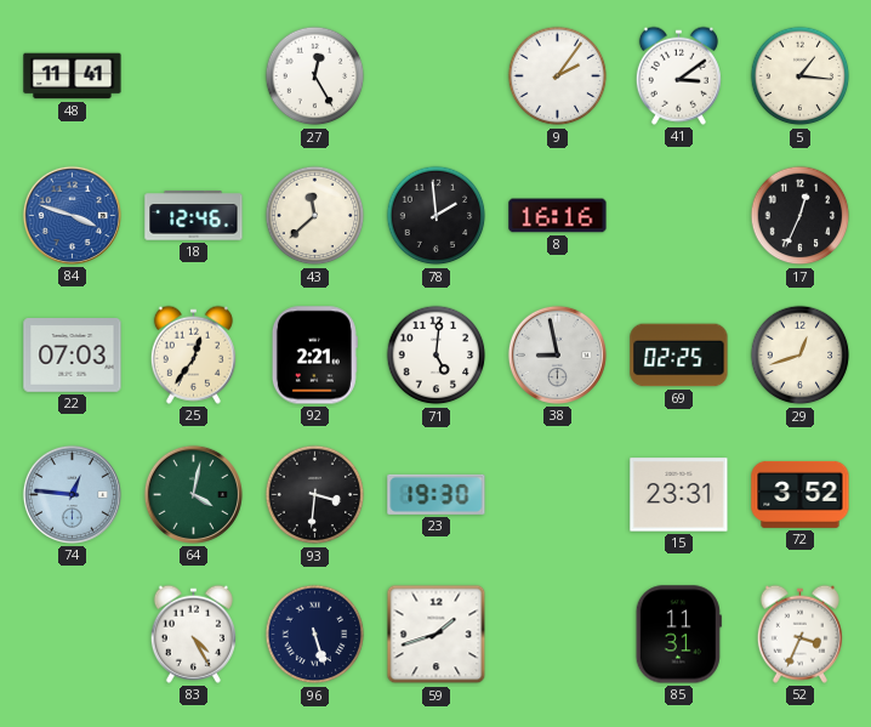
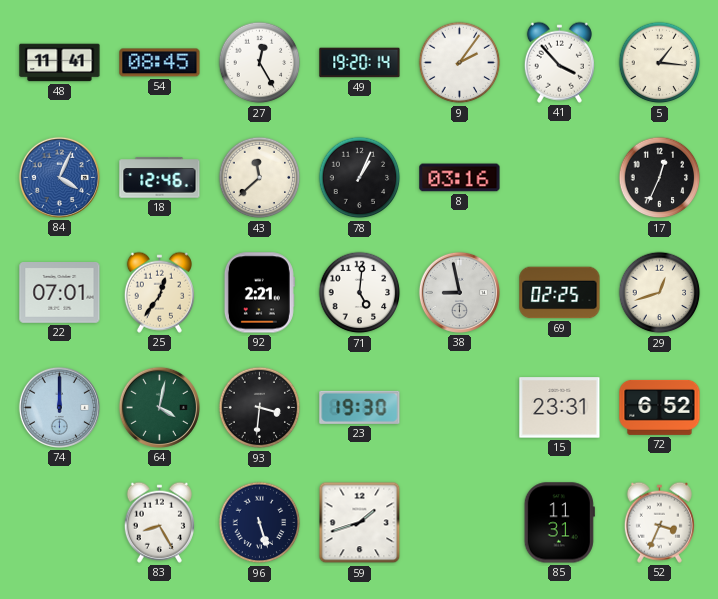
54: none -> 08:45
49: none -> 19:20
41: 3:09 -> 3:53
84: 3:48 -> 4:04
78: 1:59 -> 1:04
8: 16:16 -> 03:16
22: 07:03 -> 07:01
74: 12:46 -> 12:00
72: 3:52 -> 6:52
83: 4:25 -> 8:25
